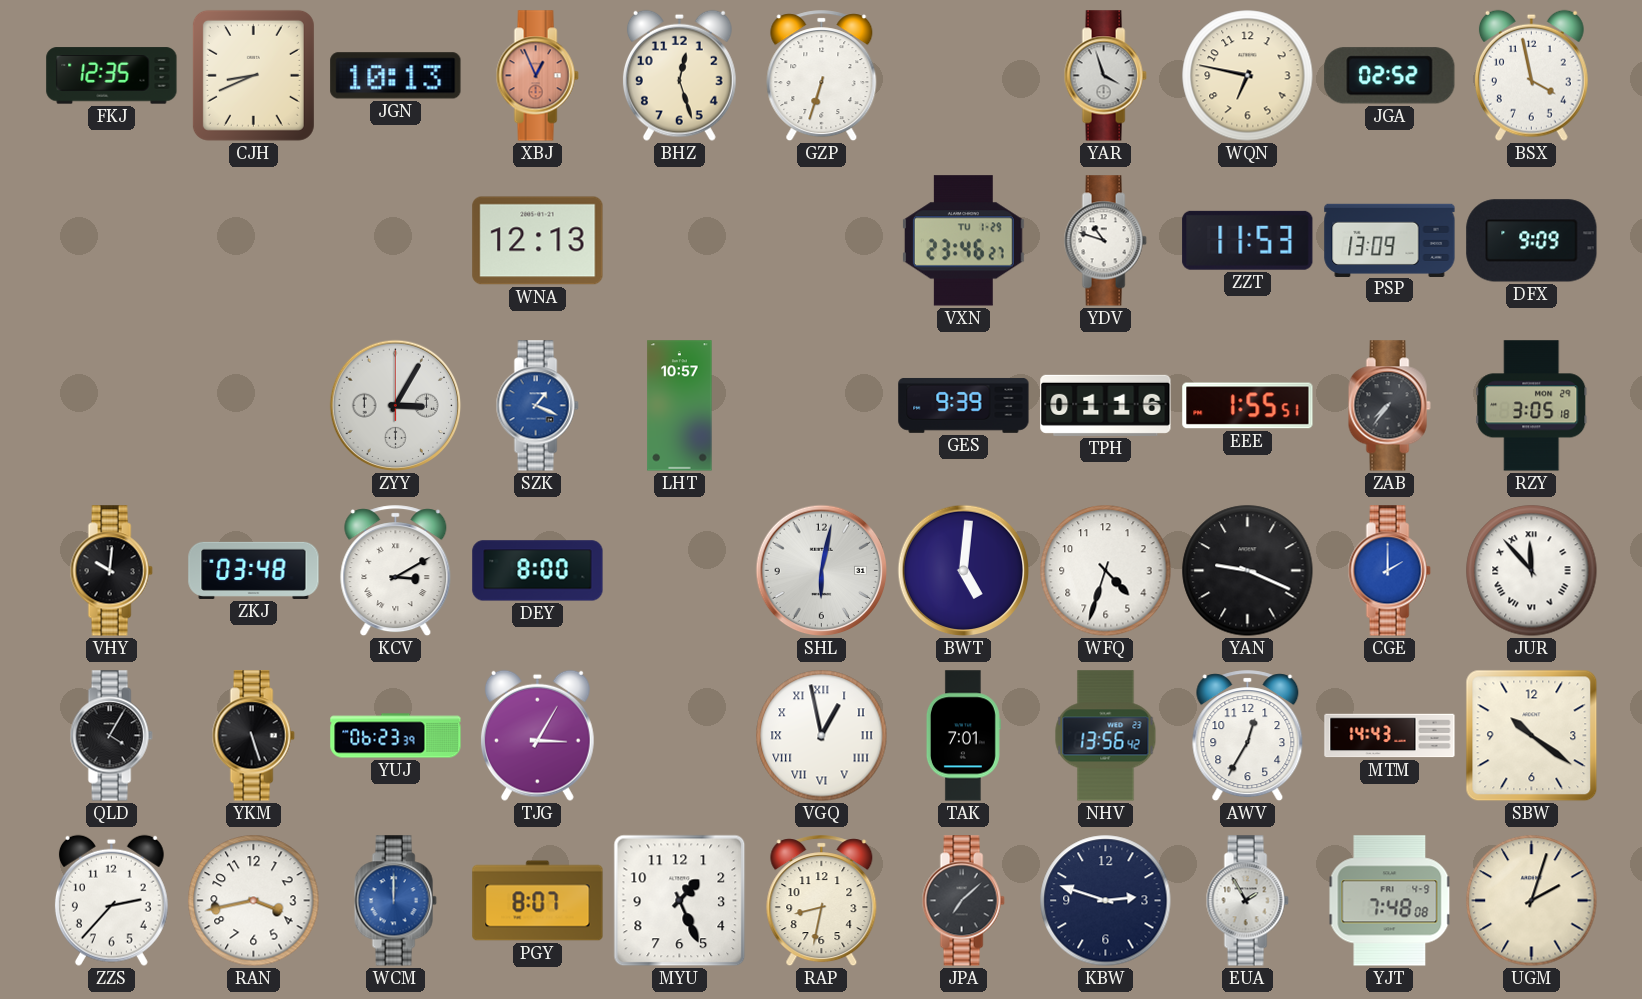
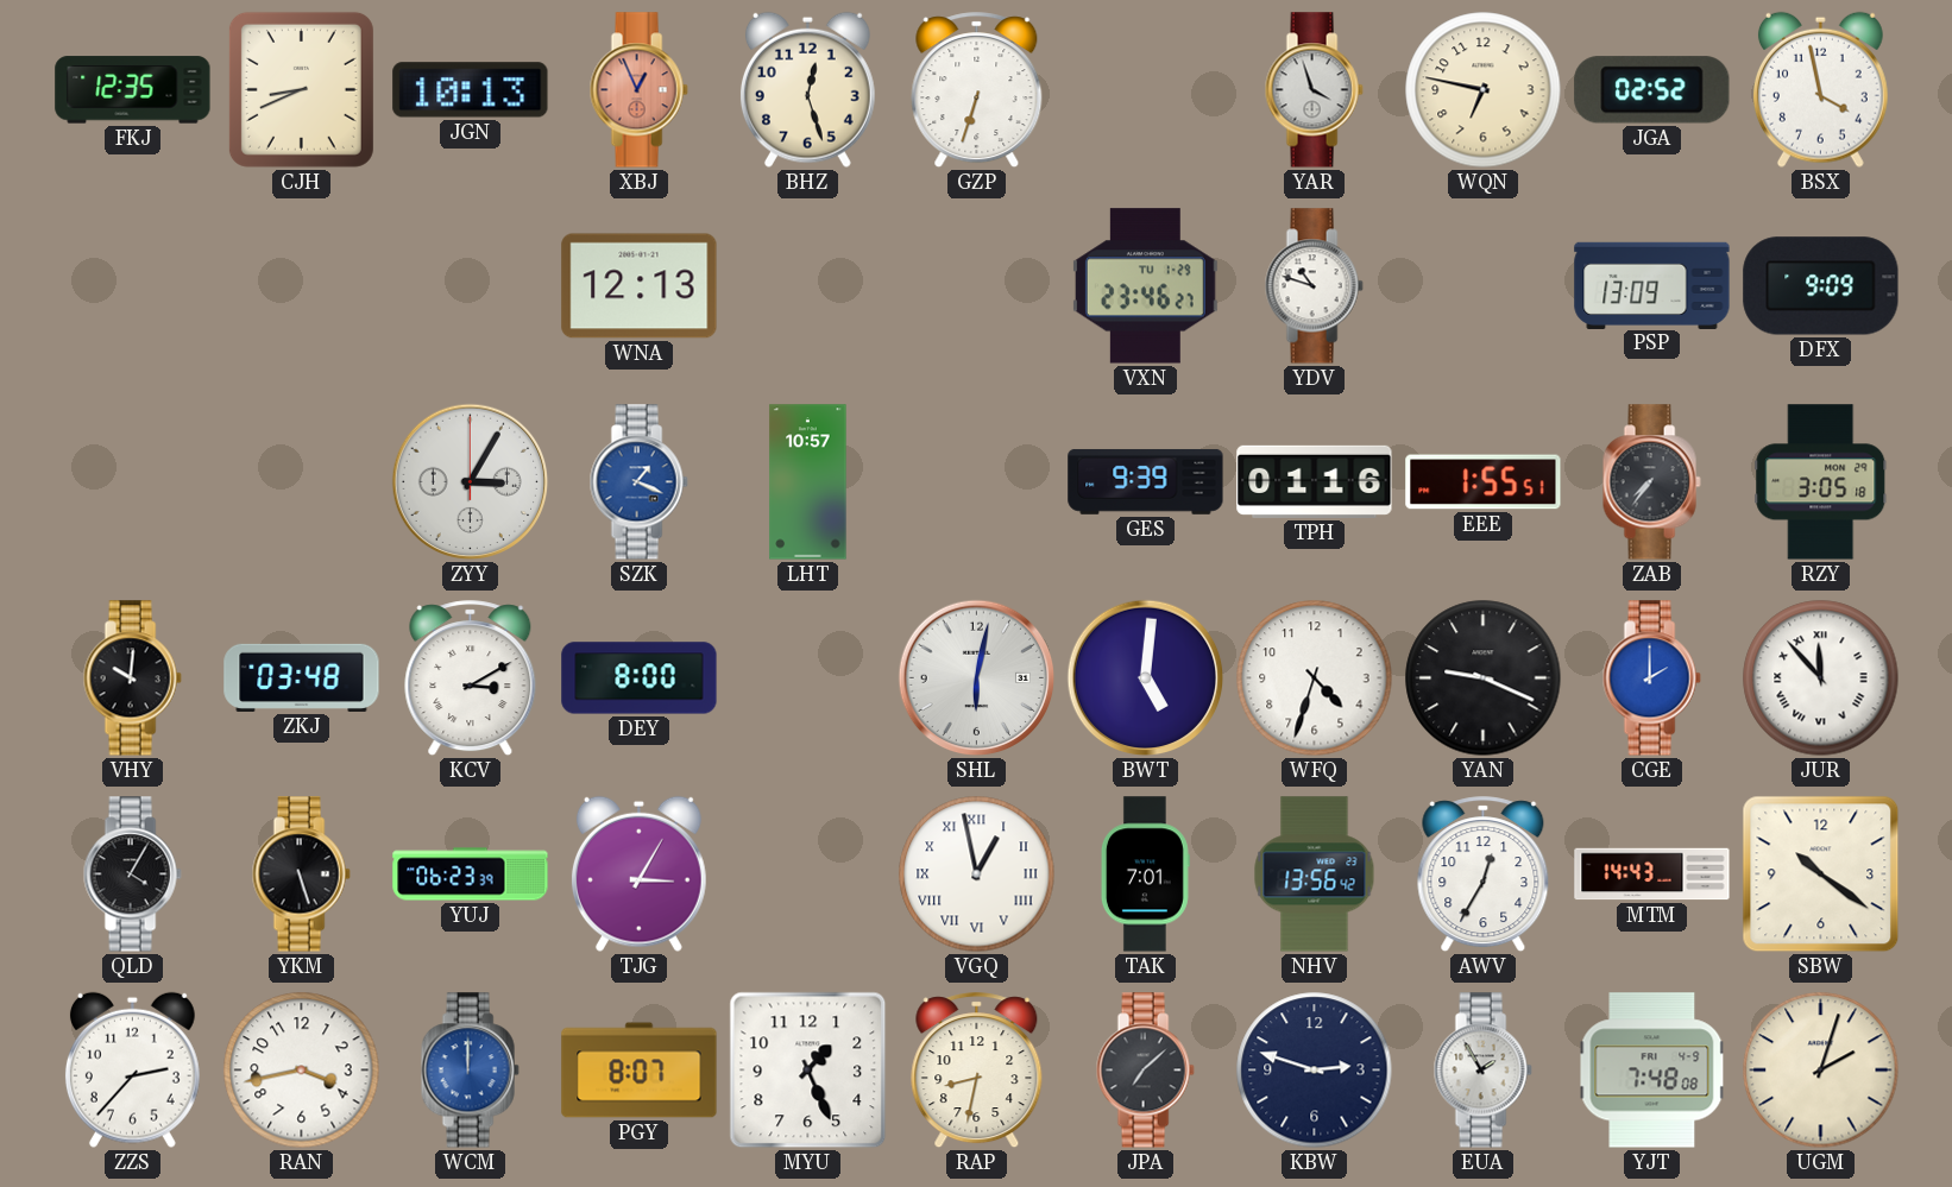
ZZT: 11:53 -> none
